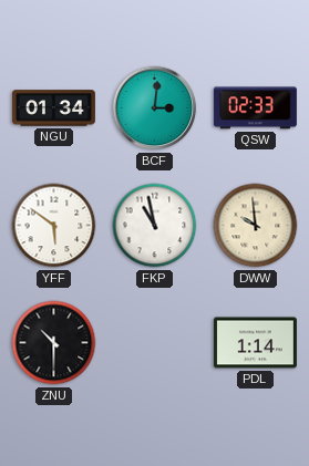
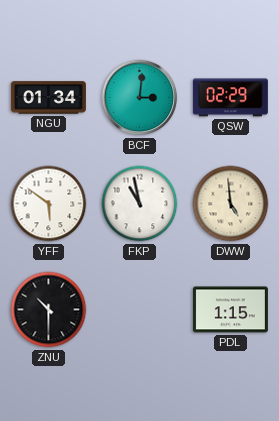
QSW: 02:33 -> 02:29
DWW: 9:59 -> 4:59
PDL: 1:14 -> 1:15
